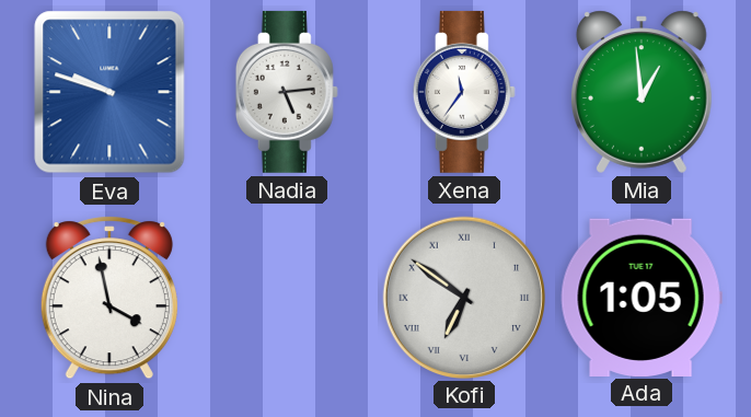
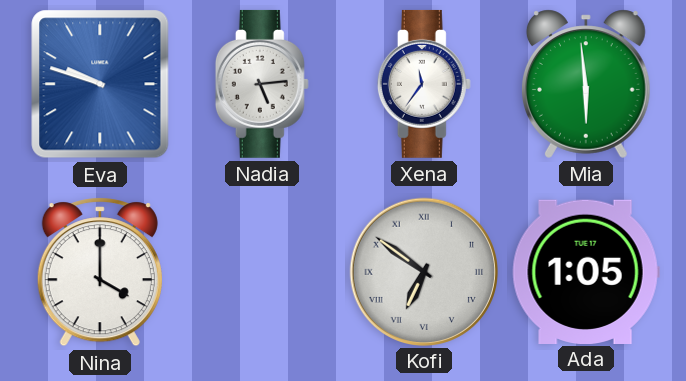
Mia: 12:59 -> 5:59
Nina: 3:58 -> 4:00
